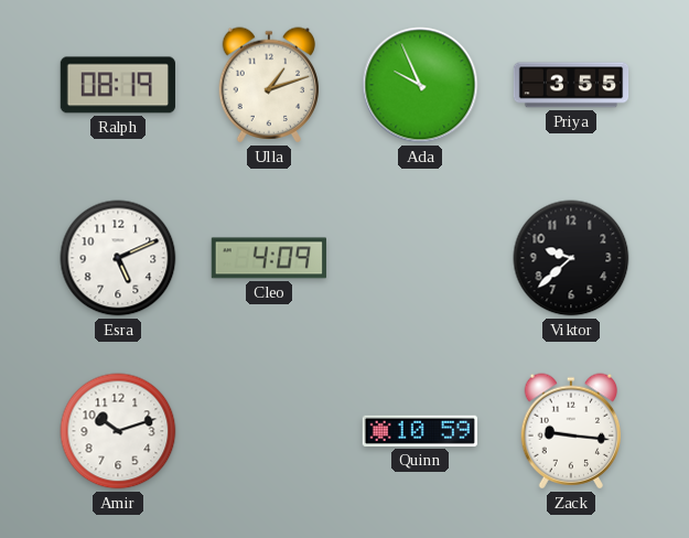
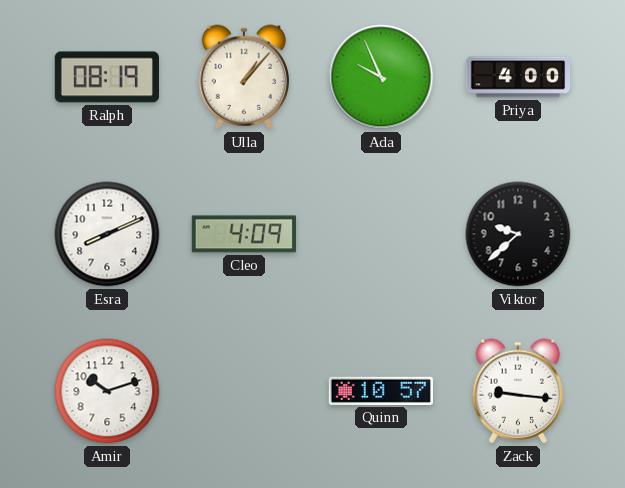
Ulla: 1:12 -> 1:07
Priya: 3:55 -> 4:00
Esra: 5:11 -> 8:11
Quinn: 10:59 -> 10:57
